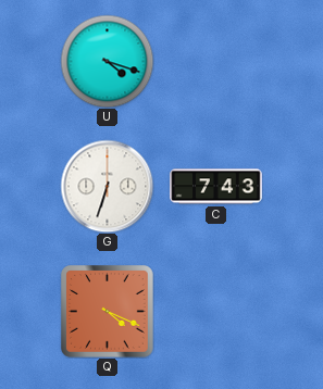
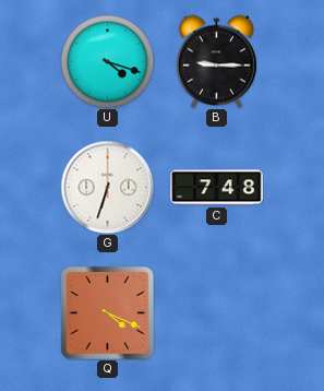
B: none -> 9:15
C: 7:43 -> 7:48
